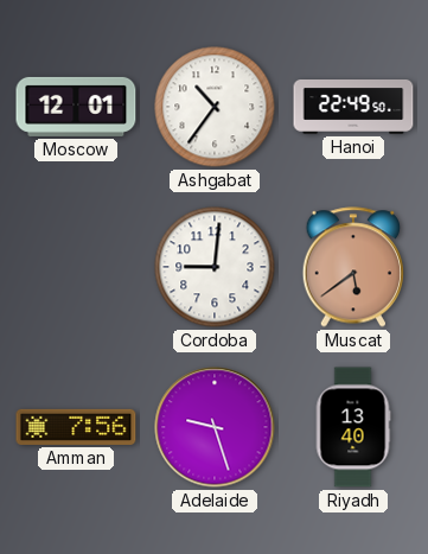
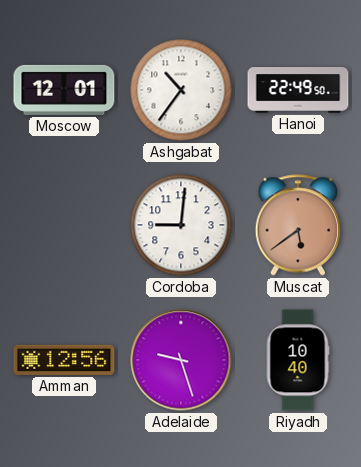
Amman: 7:56 -> 12:56
Riyadh: 13:40 -> 10:40
